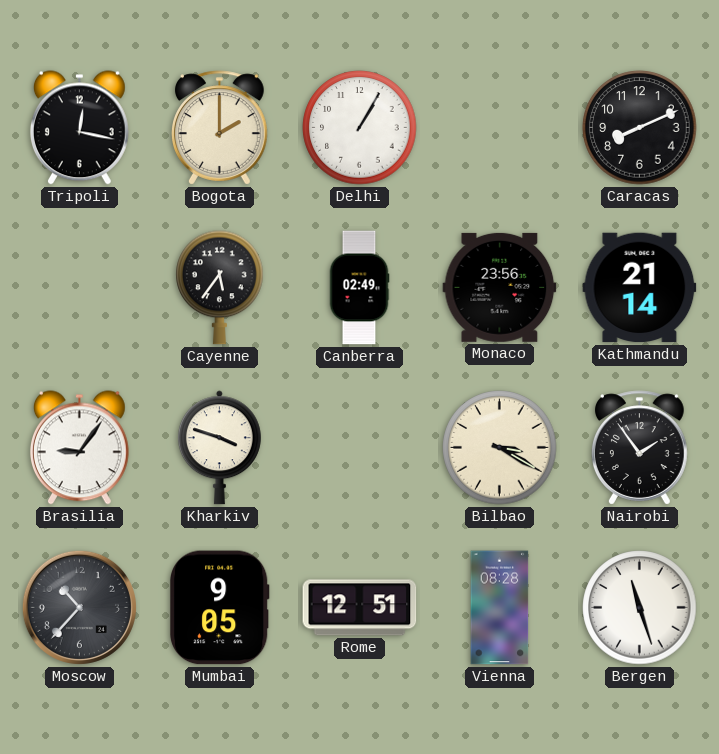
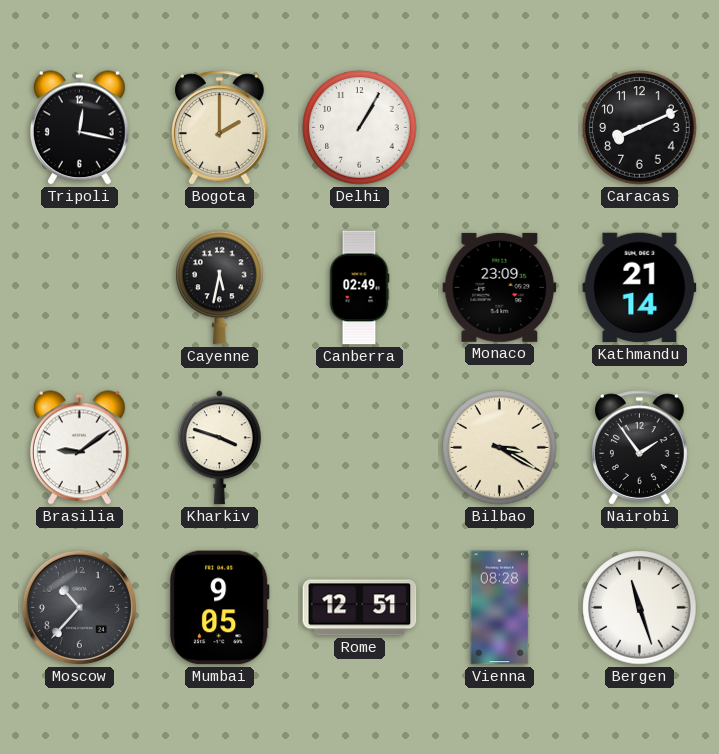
Cayenne: 5:36 -> 5:32
Monaco: 23:56 -> 23:09
Brasilia: 9:06 -> 9:09
